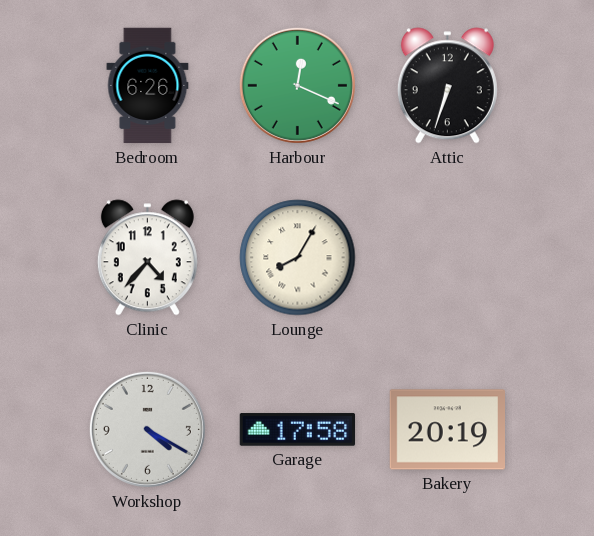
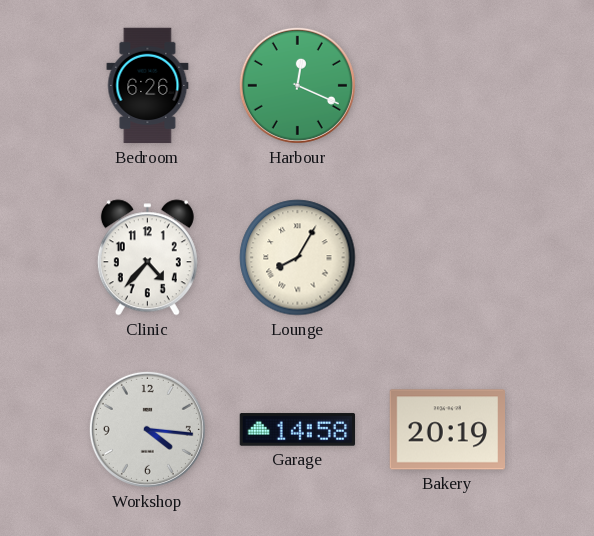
Attic: 6:33 -> none
Workshop: 4:20 -> 4:16
Garage: 17:58 -> 14:58
